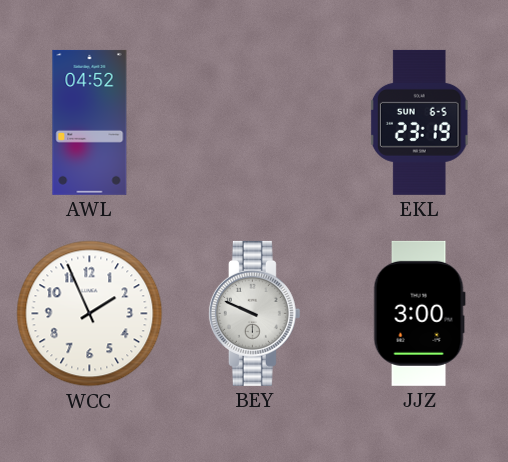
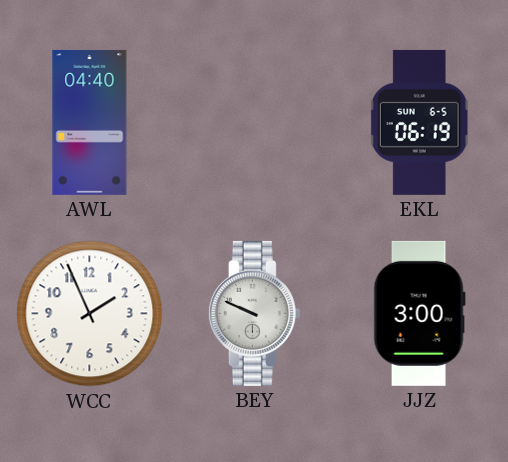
AWL: 04:52 -> 04:40
EKL: 23:19 -> 06:19
